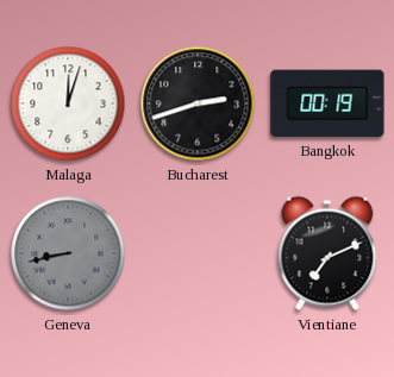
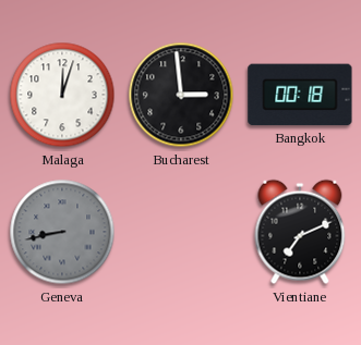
Bucharest: 2:42 -> 2:59
Bangkok: 00:19 -> 00:18
